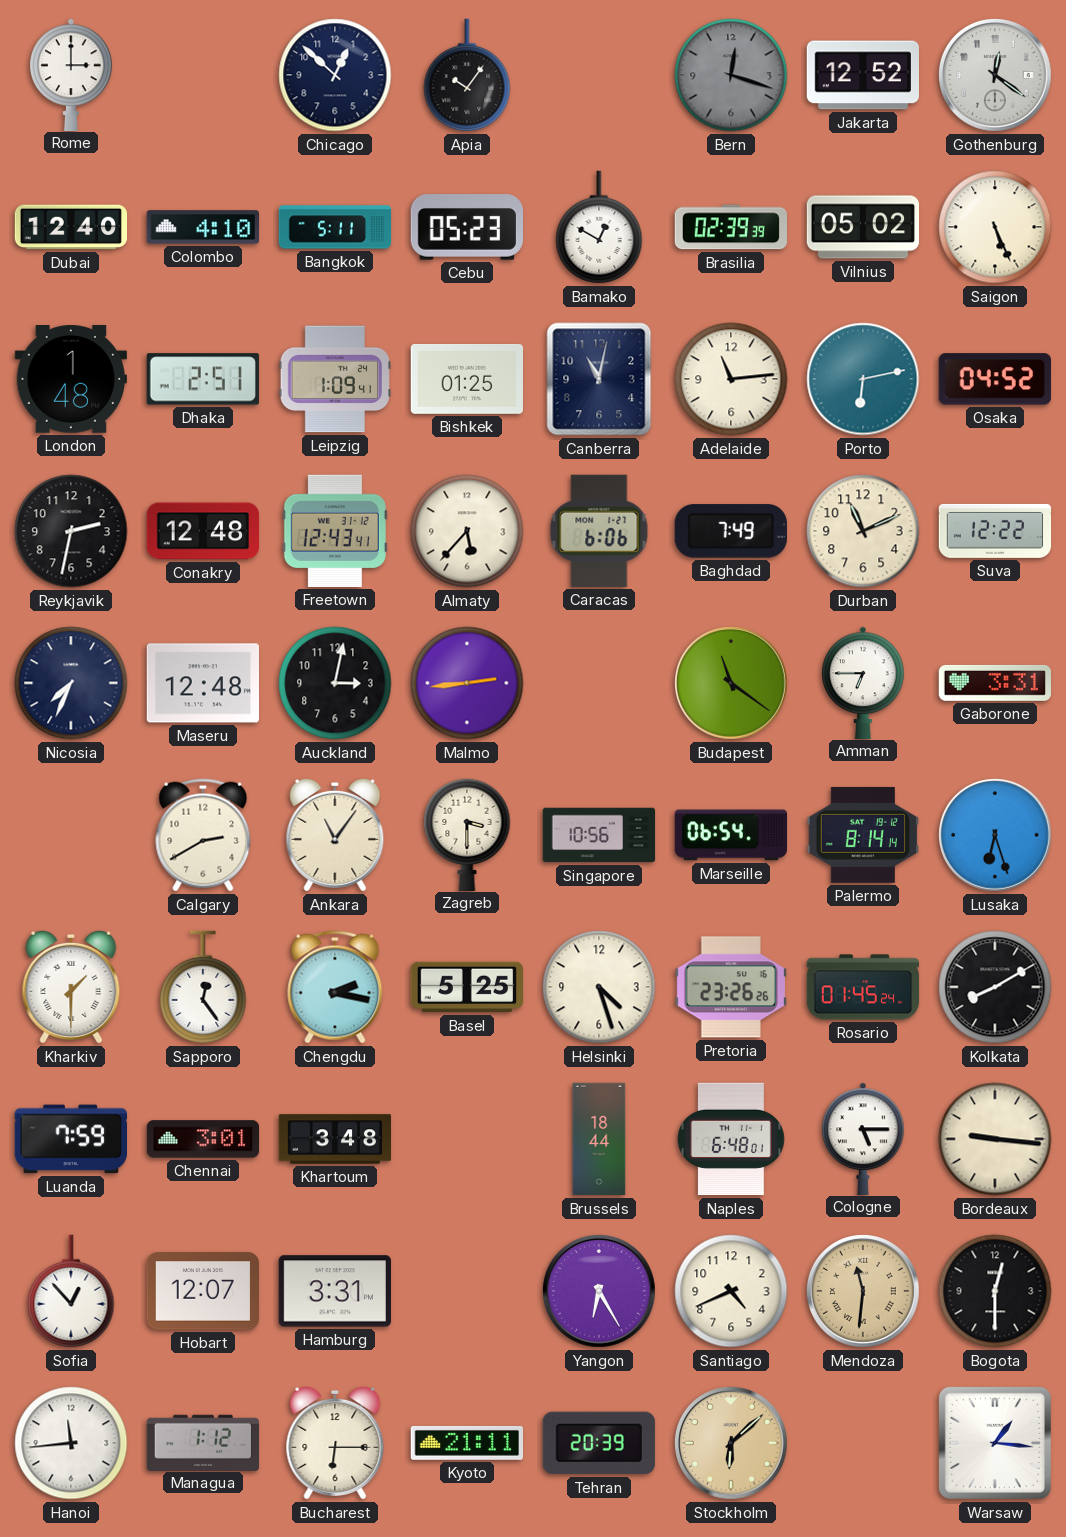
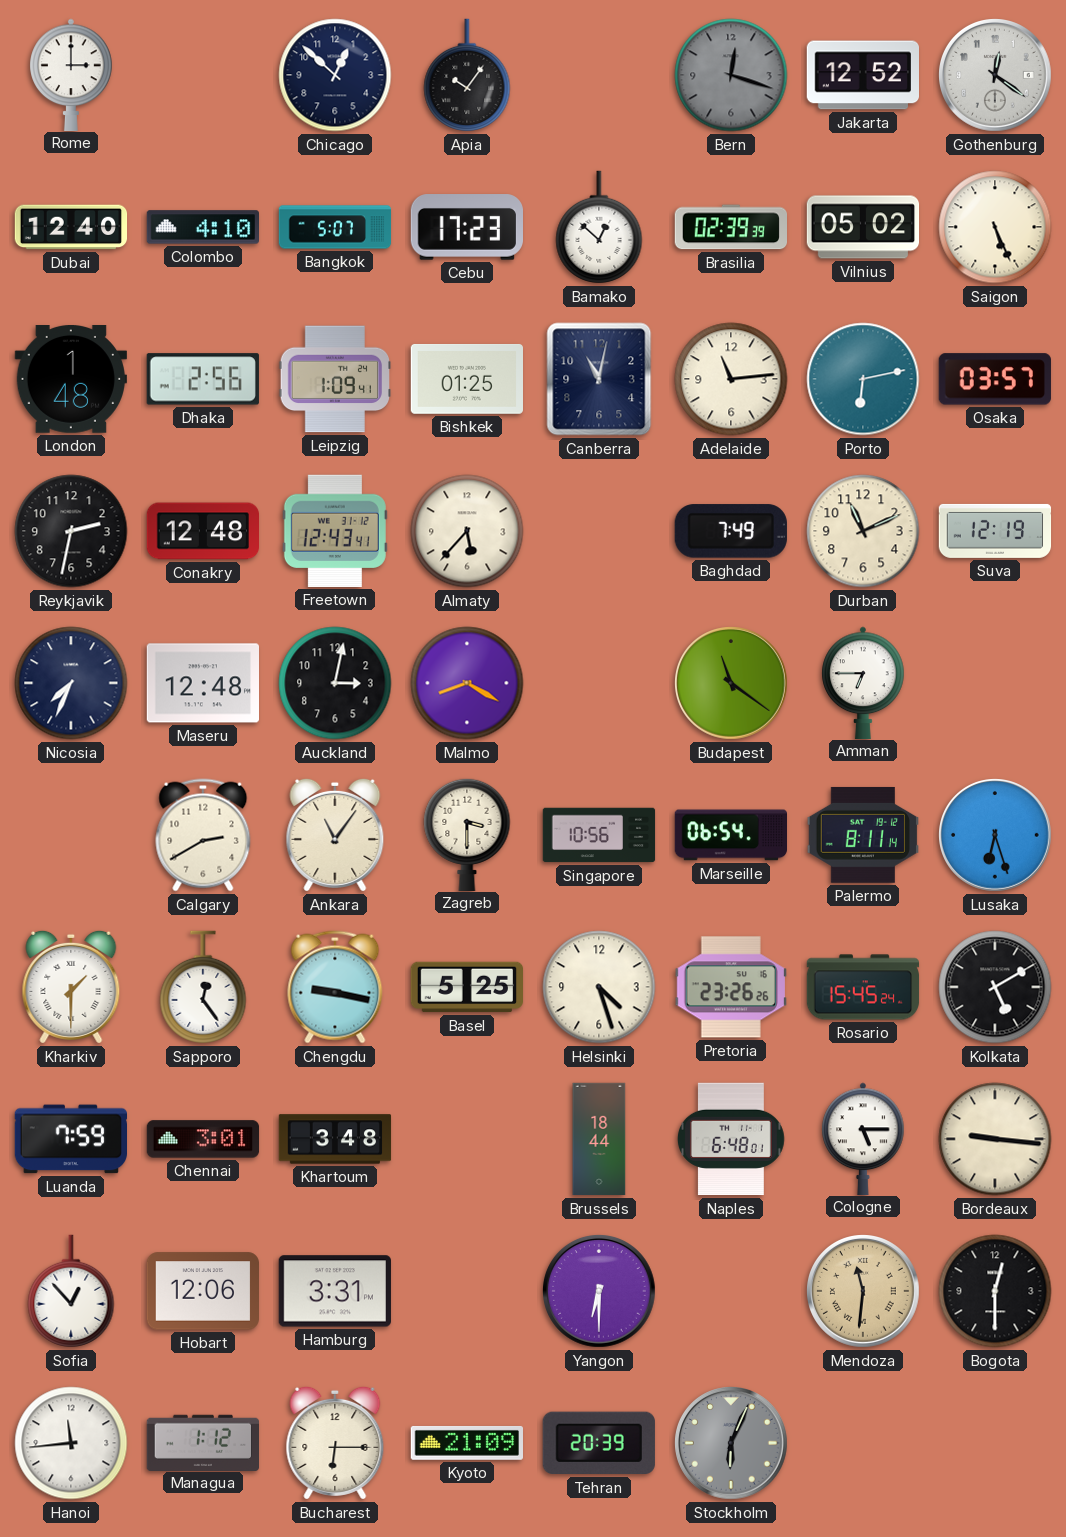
Bangkok: 5:11 -> 5:07
Cebu: 05:23 -> 17:23
Bamako: 12:50 -> 12:52
Dhaka: 2:51 -> 2:56
Osaka: 04:52 -> 03:57
Caracas: 6:06 -> none
Suva: 12:22 -> 12:19
Malmo: 2:44 -> 8:20
Gaborone: 3:31 -> none
Palermo: 8:14 -> 8:11
Chengdu: 2:17 -> 9:17
Rosario: 01:45 -> 15:45
Kolkata: 8:10 -> 5:10
Hobart: 12:07 -> 12:06
Yangon: 6:25 -> 6:30
Santiago: 4:41 -> none
Kyoto: 21:11 -> 21:09
Stockholm: 6:08 -> 6:04
Stockholm dial: champagne -> grey
Warsaw: 1:16 -> none
